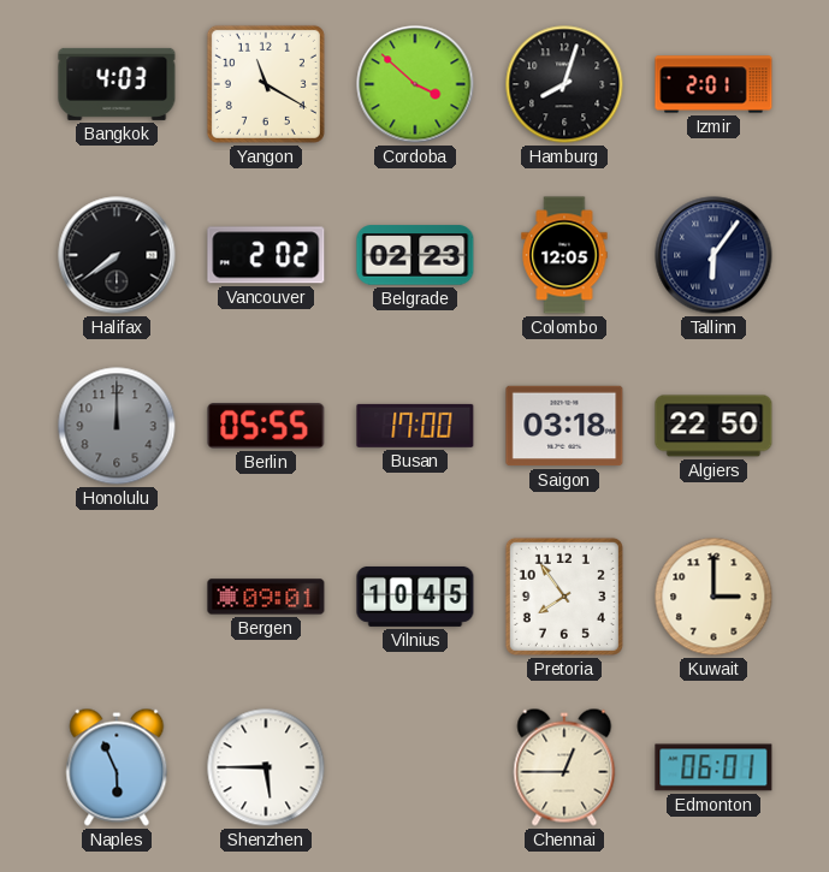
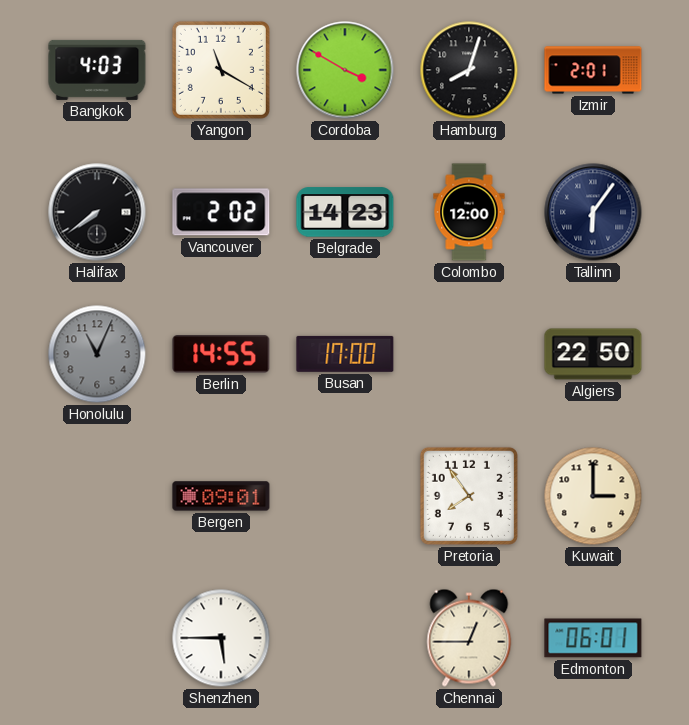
Cordoba: 3:52 -> 3:50
Belgrade: 02:23 -> 14:23
Colombo: 12:05 -> 12:00
Honolulu: 12:00 -> 11:04
Berlin: 05:55 -> 14:55
Saigon: 03:18 -> none
Vilnius: 10:45 -> none
Naples: 5:56 -> none
